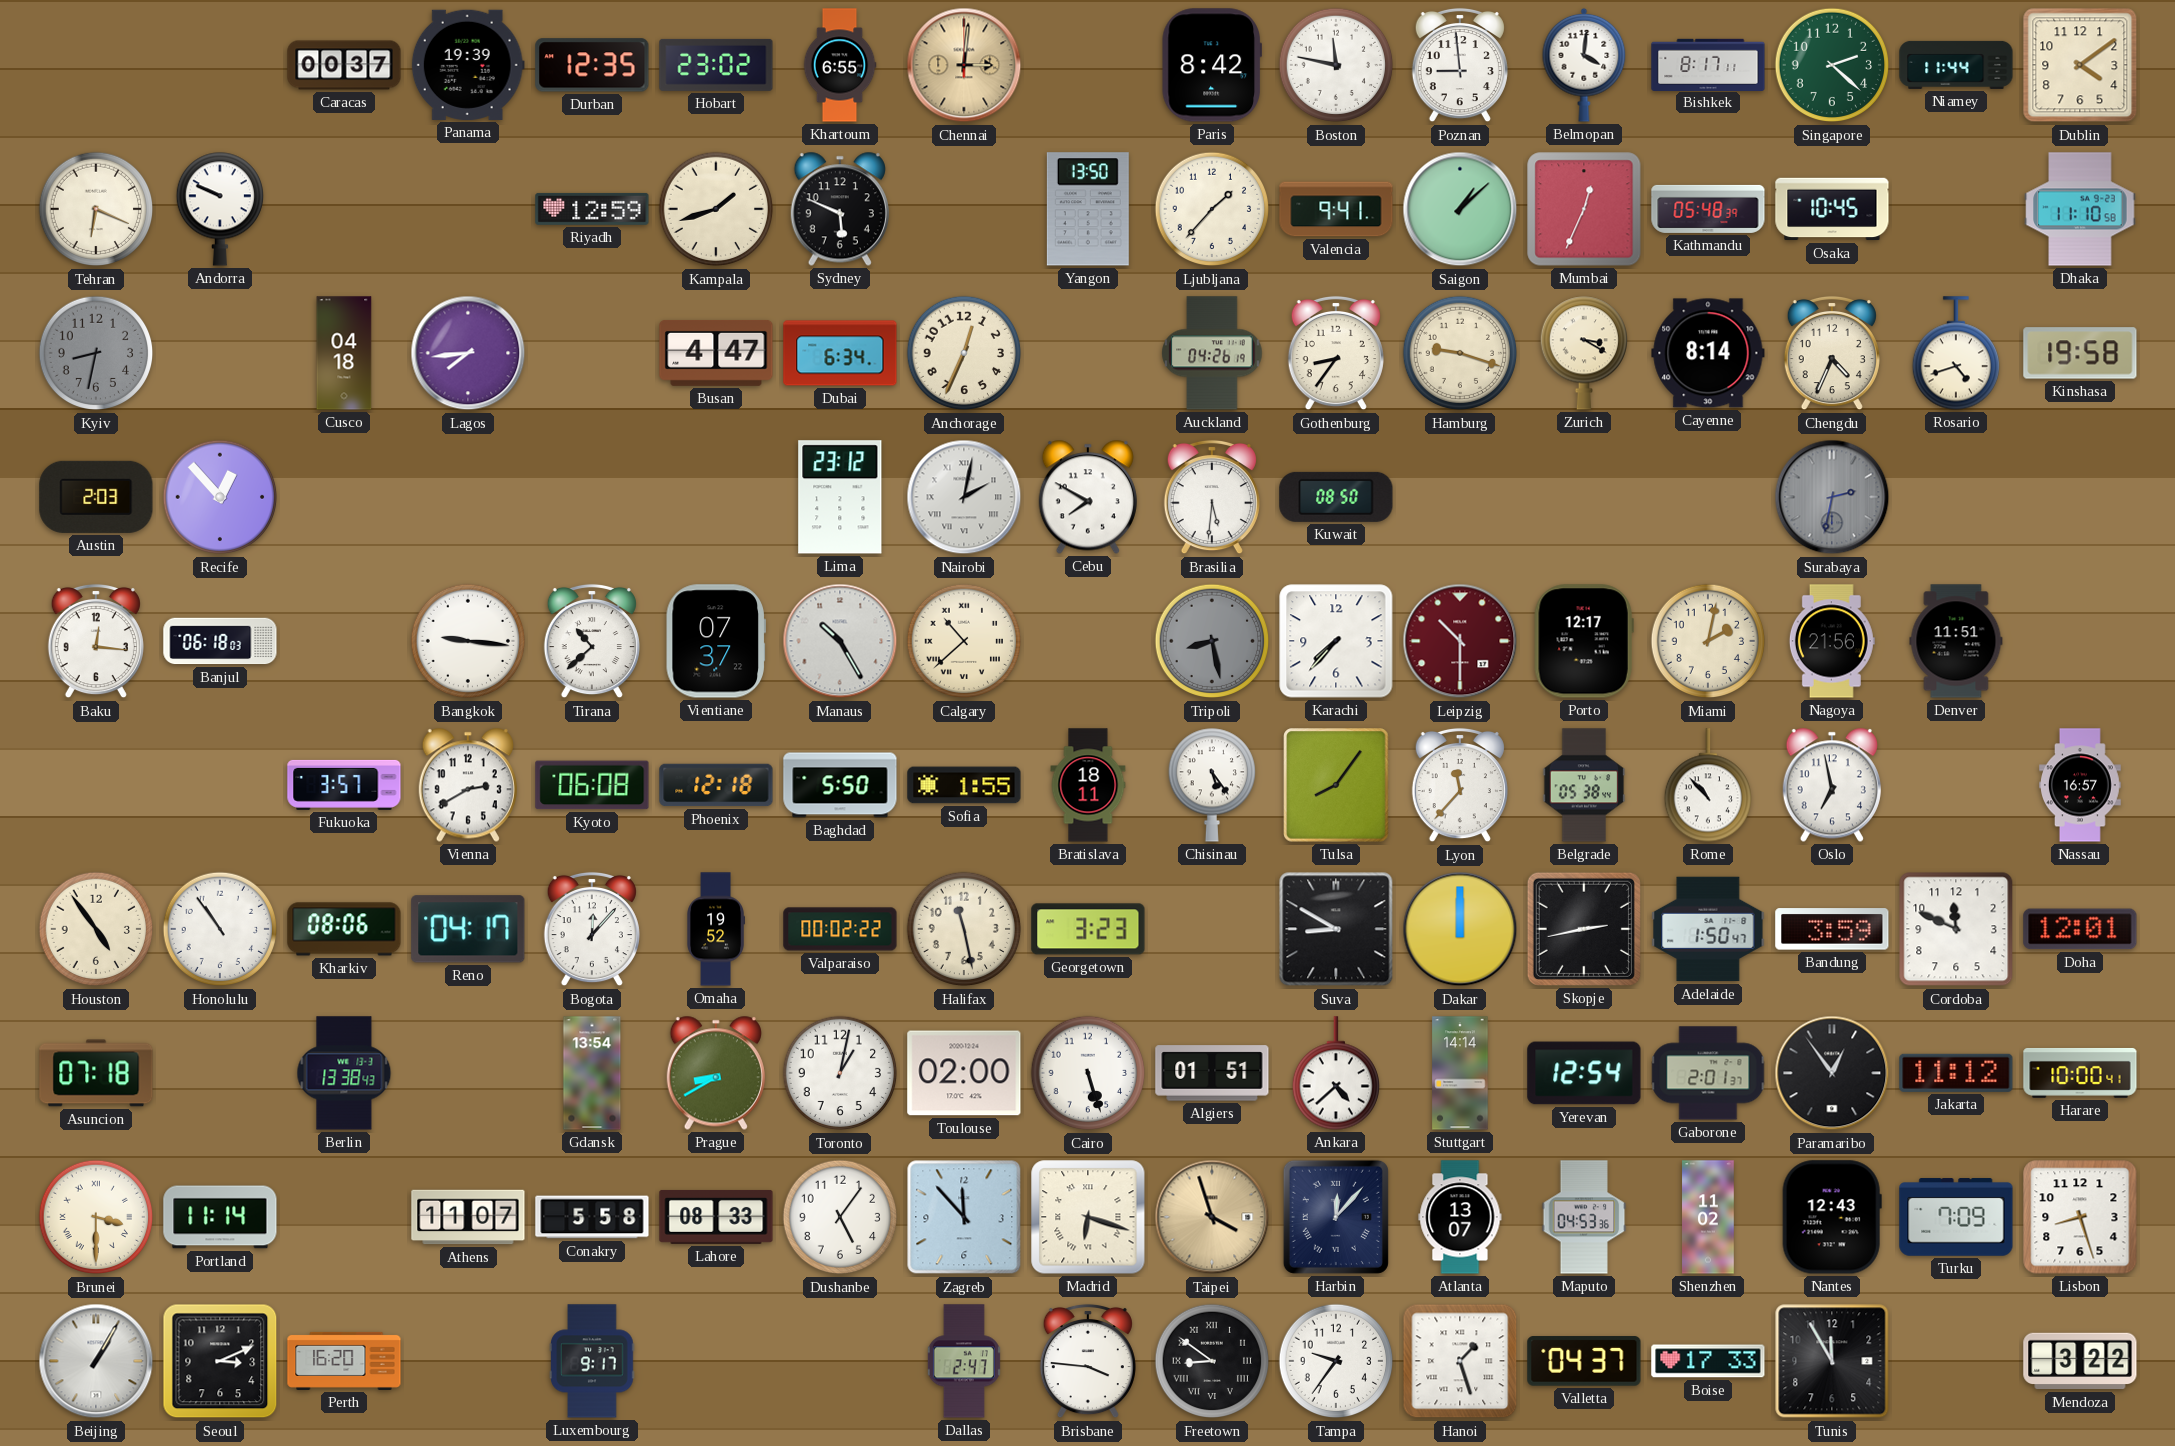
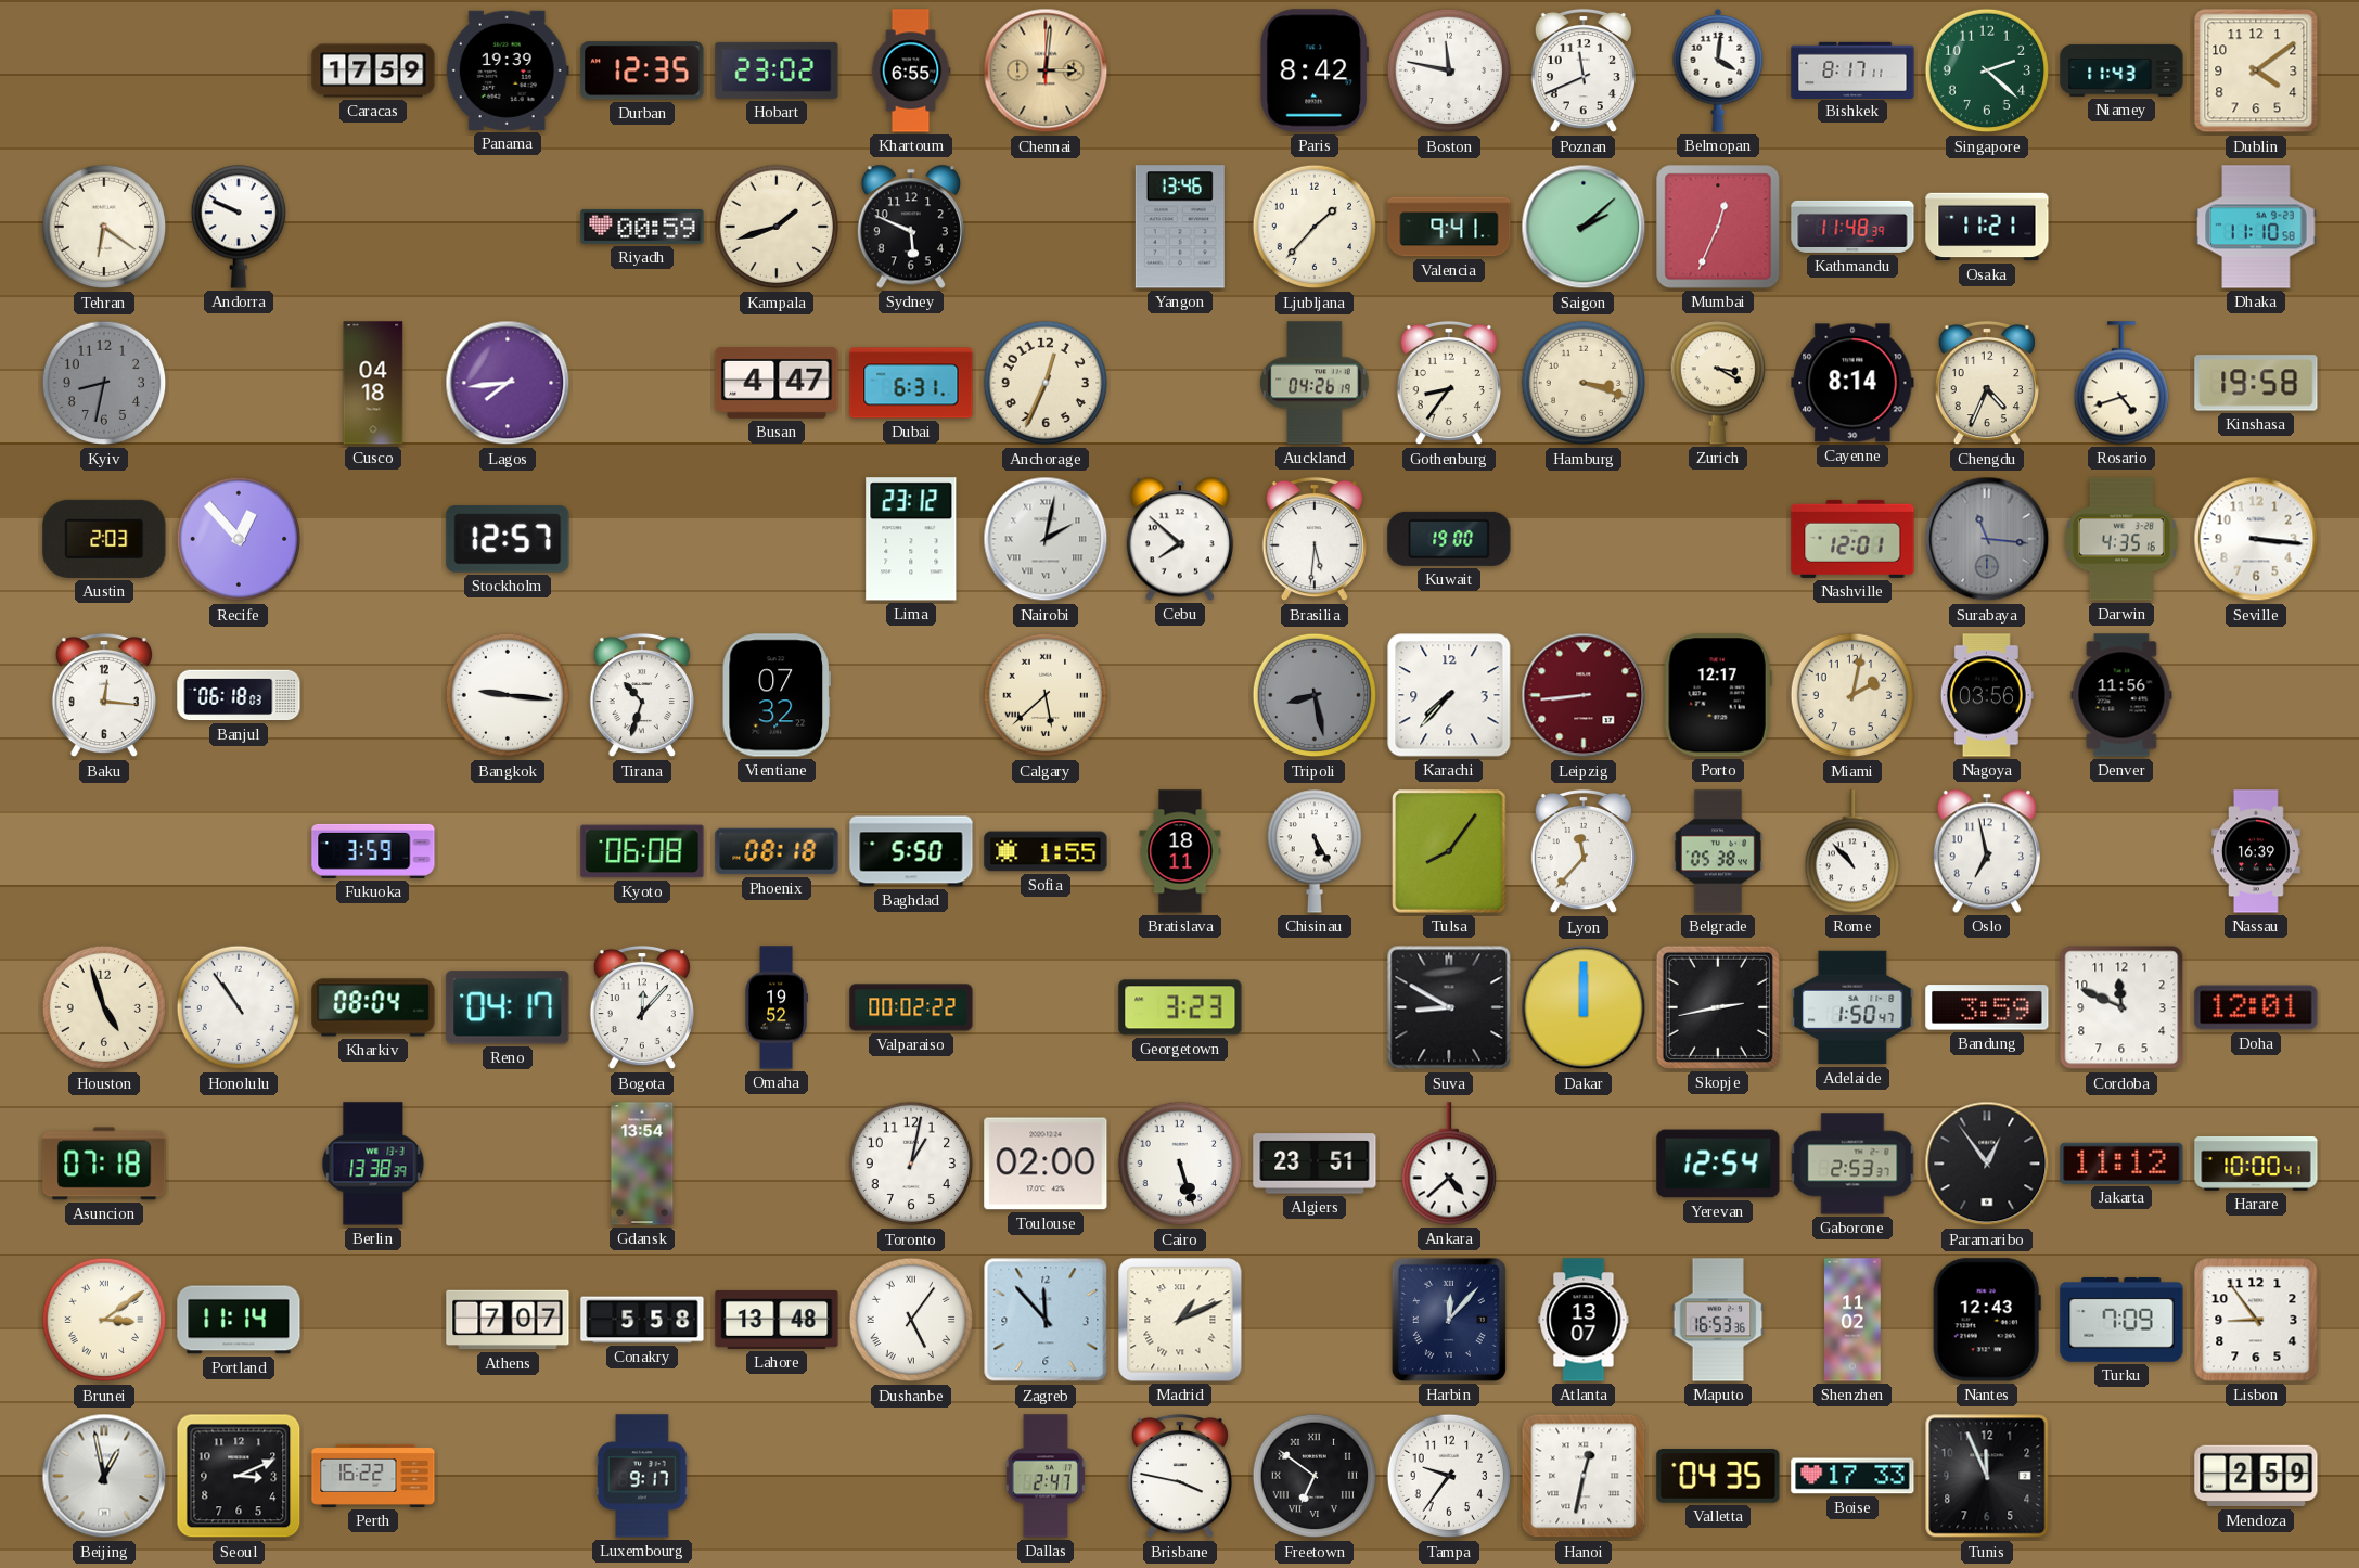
Caracas: 00:37 -> 17:59
Poznan: 8:59 -> 11:41
Niamey: 11:44 -> 11:43
Tehran: 6:19 -> 6:21
Riyadh: 12:59 -> 00:59
Yangon: 13:50 -> 13:46
Saigon: 1:08 -> 2:08
Kathmandu: 05:48 -> 11:48
Osaka: 10:45 -> 11:21
Dubai: 6:34 -> 6:31
Hamburg: 9:18 -> 3:18
Stockholm: none -> 12:57
Cebu: 7:50 -> 7:52
Kuwait: 08:50 -> 19:00
Nashville: none -> 12:01
Surabaya: 2:32 -> 11:16
Darwin: none -> 4:35
Seville: none -> 3:16
Tirana: 10:38 -> 10:33
Vientiane: 07:37 -> 07:32
Manaus: 10:25 -> none
Calgary: 10:38 -> 5:38
Leipzig: 10:30 -> 8:44
Nagoya: 21:56 -> 03:56
Denver: 11:51 -> 11:56
Fukuoka: 3:57 -> 3:59
Vienna: 2:40 -> none
Phoenix: 12:18 -> 08:18
Chisinau: 5:24 -> 5:25
Nassau: 16:57 -> 16:39
Houston: 4:54 -> 4:57
Kharkiv: 08:06 -> 08:04
Halifax: 11:28 -> none
Berlin: 13:38:43 -> 13:38:39
Prague: 8:40 -> none
Algiers: 01:51 -> 23:51
Stuttgart: 14:14 -> none
Gaborone: 2:01 -> 2:53
Brunei: 3:30 -> 3:09
Athens: 11:07 -> 7:07
Lahore: 08:33 -> 13:48
Dushanbe numerals: Arabic -> Roman
Madrid: 6:18 -> 1:11
Taipei: 3:57 -> none
Maputo: 04:53 -> 16:53
Lisbon: 8:27 -> 8:54
Beijing: 1:05 -> 12:58
Perth: 16:20 -> 16:22
Brisbane: 3:46 -> 3:47
Freetown: 8:51 -> 6:51
Hanoi: 1:27 -> 12:32
Valletta: 04:37 -> 04:35
Tunis: 11:55 -> 11:56
Mendoza: 3:22 -> 2:59
